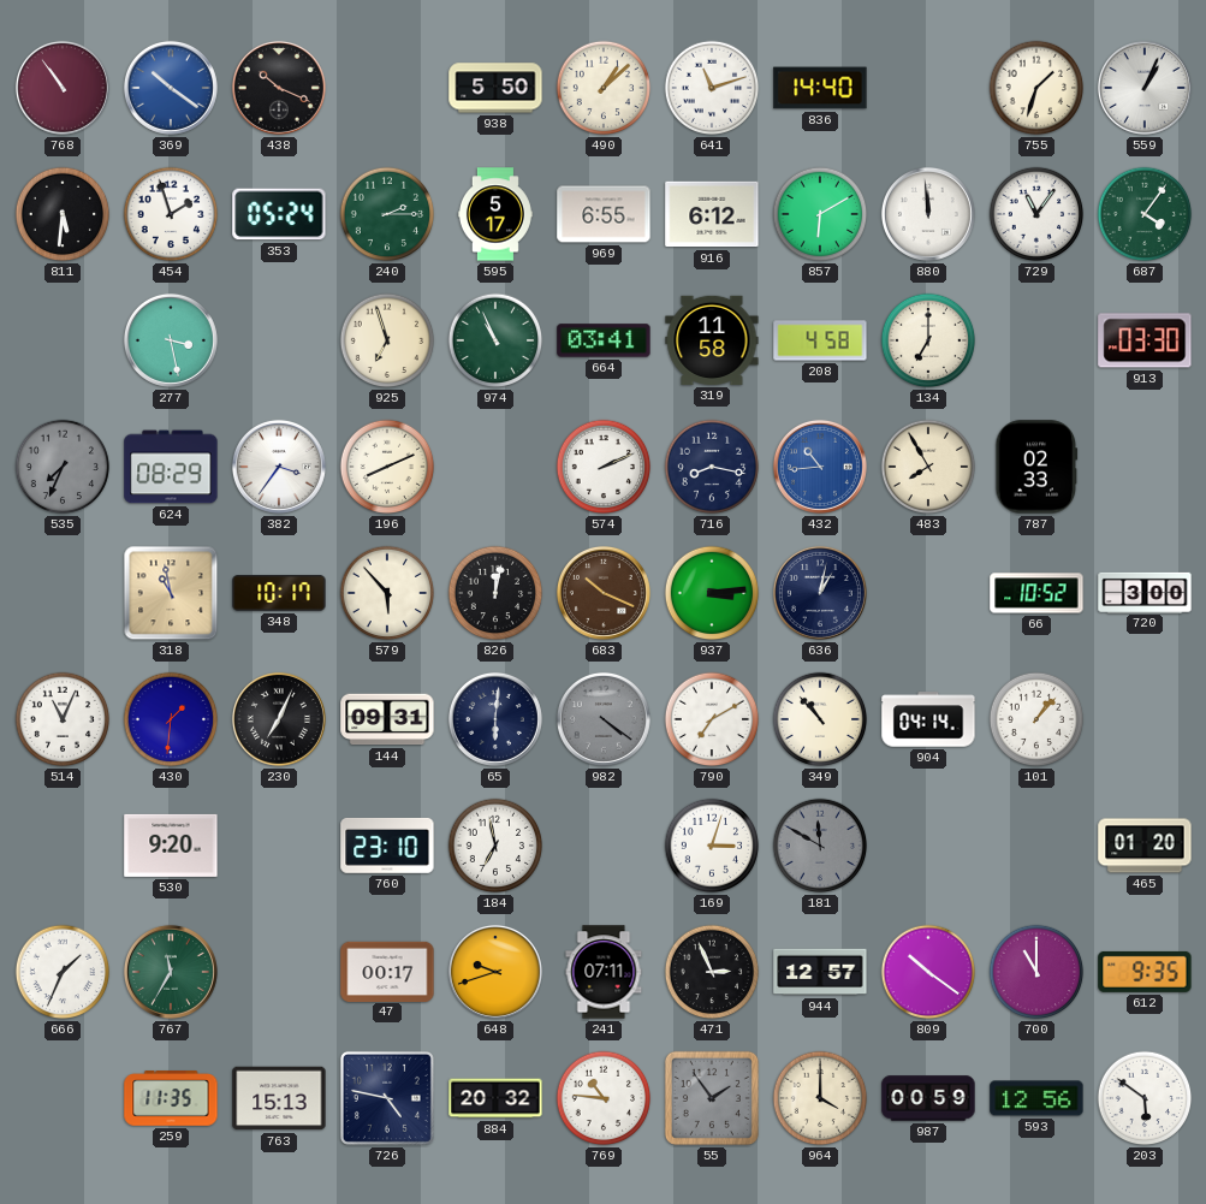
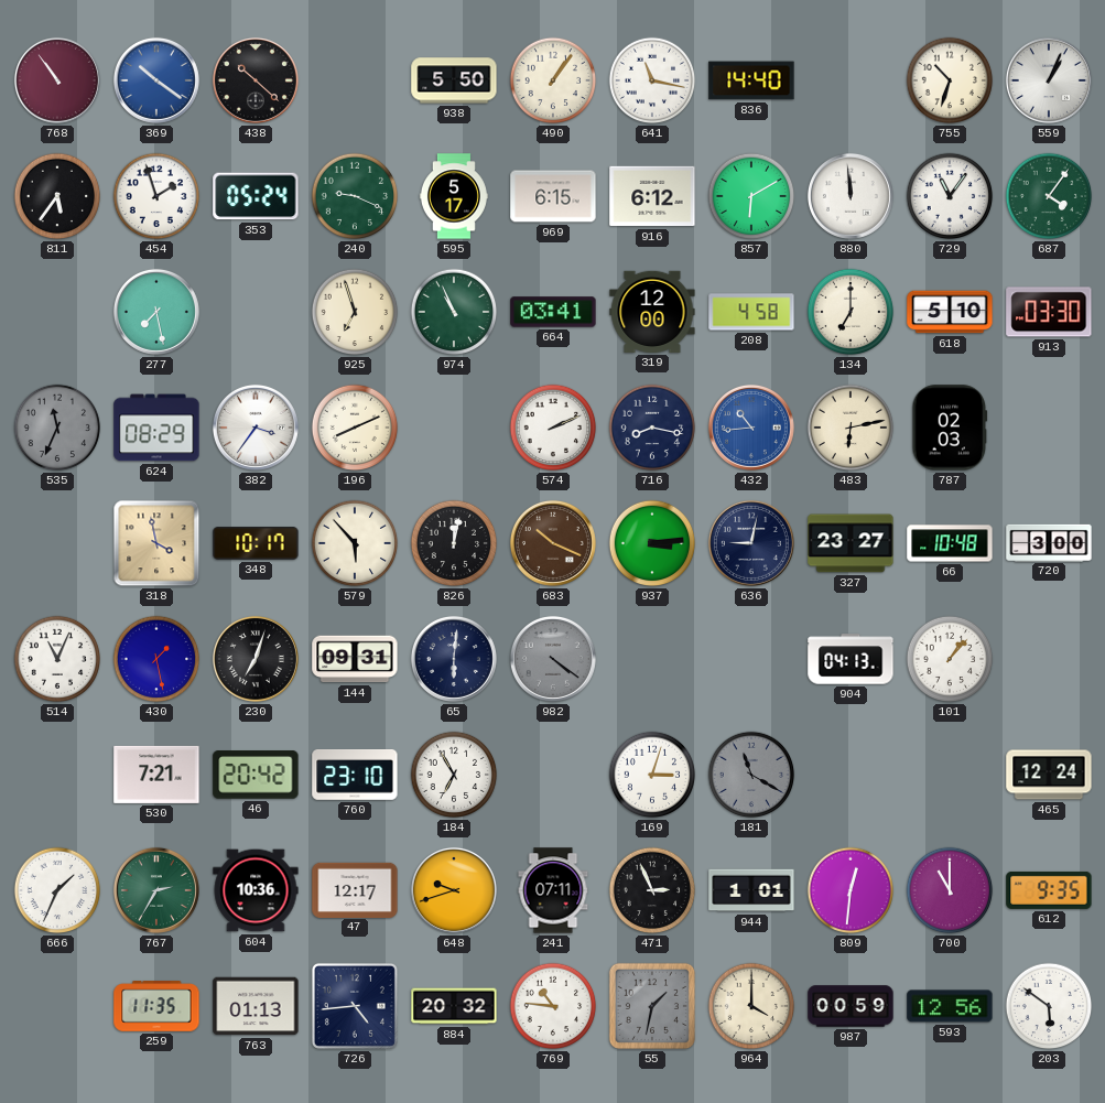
438: 10:19 -> 10:22
490: 1:08 -> 1:06
641: 11:12 -> 11:17
755: 1:33 -> 10:33
811: 5:31 -> 5:36
240: 2:15 -> 9:19
969: 6:55 -> 6:15
277: 3:28 -> 7:28
319: 11:58 -> 12:00
618: none -> 5:10
535: 7:34 -> 11:34
483: 7:55 -> 6:13
787: 02:33 -> 02:03
318: 10:58 -> 3:58
636: 1:02 -> 9:02
327: none -> 23:27
66: 10:52 -> 10:48
430: 1:31 -> 1:28
230: 7:04 -> 7:03
790: 7:10 -> none
349: 10:53 -> none
904: 04:14 -> 04:13
530: 9:20 -> 7:21
46: none -> 20:42
184: 6:58 -> 6:55
181: 11:50 -> 11:20
465: 01:20 -> 12:24
767: 11:35 -> 2:35
604: none -> 10:36
47: 00:17 -> 12:17
944: 12:57 -> 1:01
809: 10:21 -> 12:31
763: 15:13 -> 01:13
726: 4:47 -> 4:44
55: 1:54 -> 1:32
